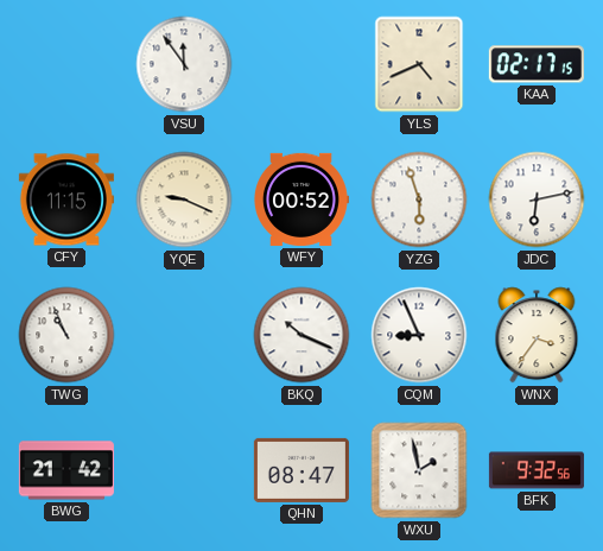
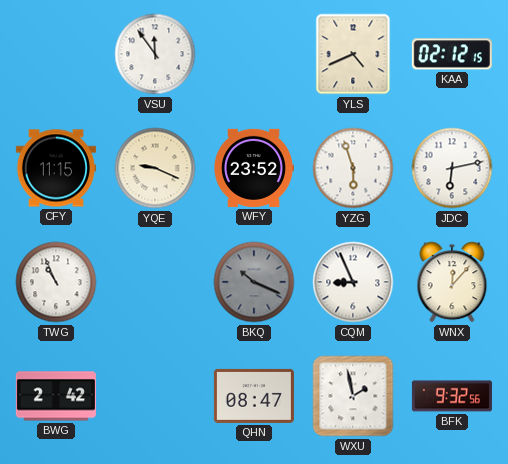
KAA: 02:17 -> 02:12
WFY: 00:52 -> 23:52
BKQ dial: white -> grey
WNX: 3:36 -> 12:07
BWG: 21:42 -> 2:42
